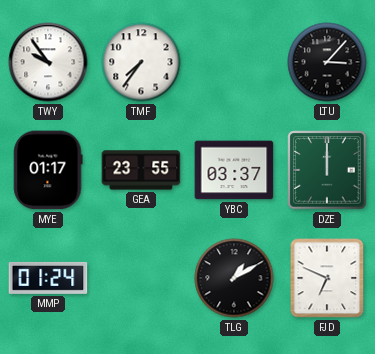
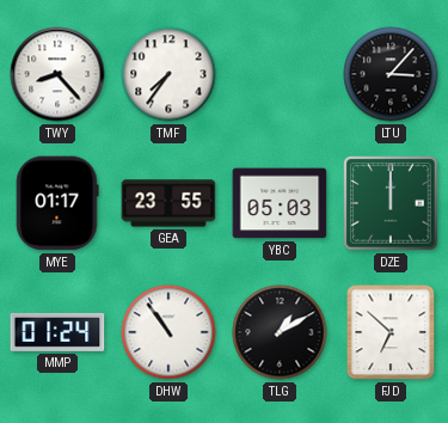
TWY: 9:54 -> 8:23
YBC: 03:37 -> 05:03
DHW: none -> 10:54
FJD: 6:49 -> 6:52
